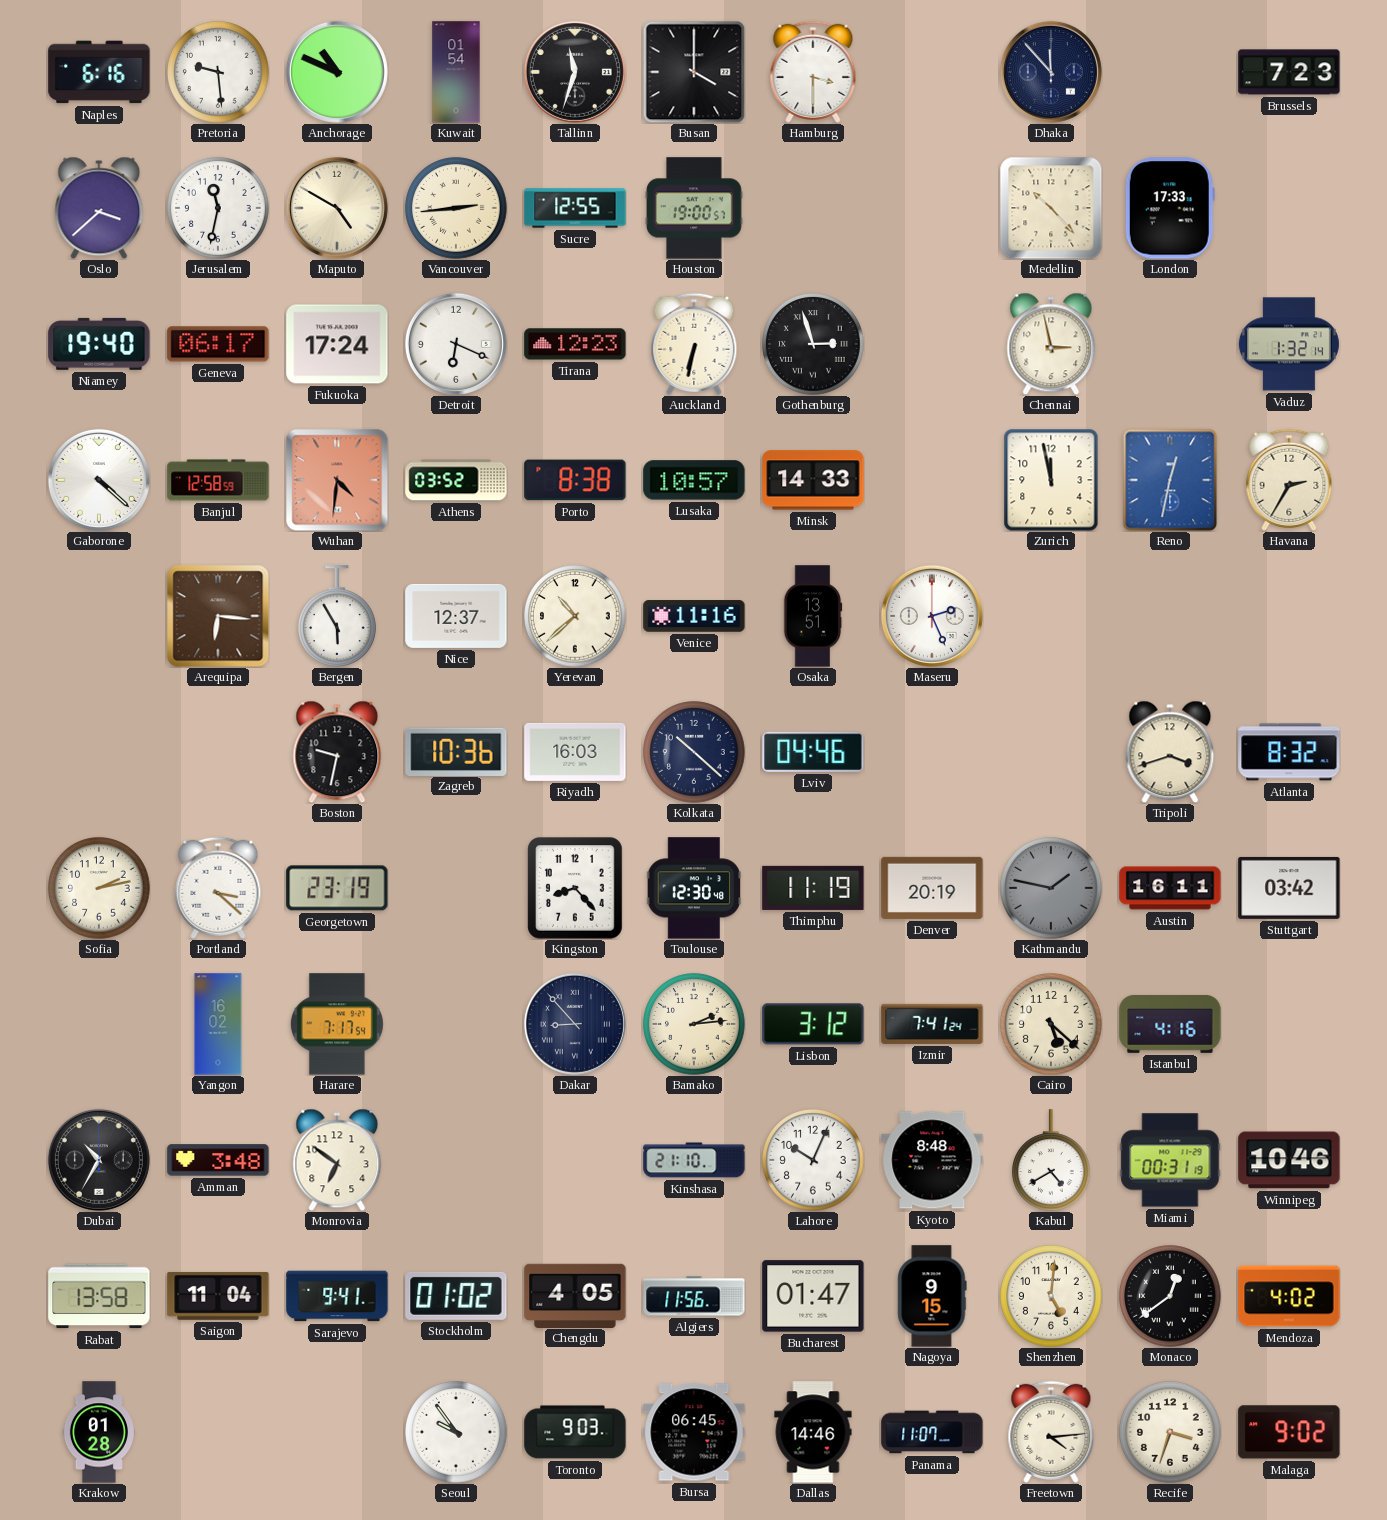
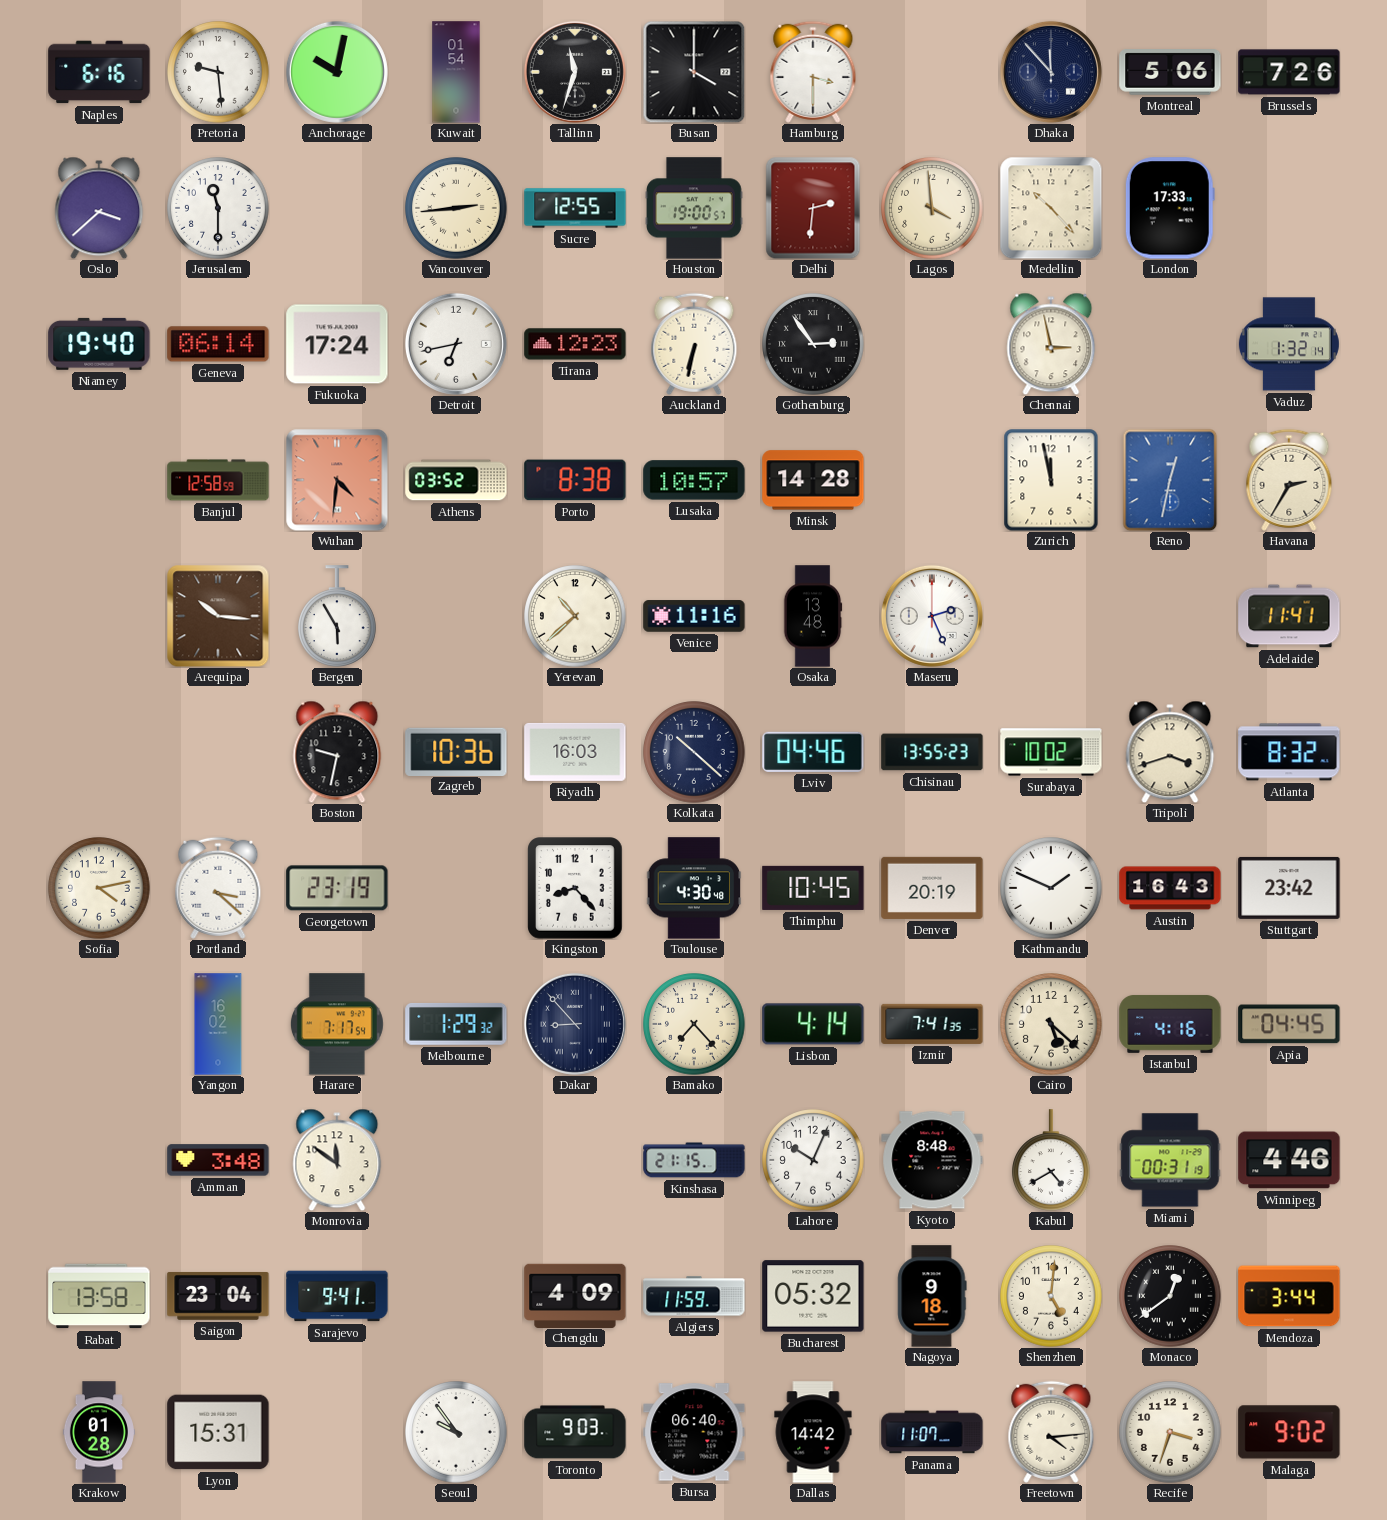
Anchorage: 10:49 -> 10:02
Montreal: none -> 5:06
Brussels: 7:23 -> 7:26
Jerusalem: 11:32 -> 11:30
Maputo: 4:50 -> none
Delhi: none -> 2:31
Lagos: none -> 3:59
Geneva: 06:17 -> 06:14
Detroit: 6:19 -> 6:43
Gothenburg: 2:57 -> 2:54
Gaborone: 4:22 -> none
Minsk: 14:33 -> 14:28
Arequipa: 6:16 -> 10:16
Nice: 12:37 -> none
Osaka: 13:51 -> 13:48
Adelaide: none -> 11:41
Chisinau: none -> 13:55
Surabaya: none -> 10:02
Sofia: 2:13 -> 4:13
Toulouse: 12:30 -> 4:30
Thimphu: 11:19 -> 10:45
Kathmandu: 1:47 -> 1:49
Kathmandu dial: grey -> white
Austin: 16:11 -> 16:43
Stuttgart: 03:42 -> 23:42
Melbourne: none -> 1:29
Bamako: 2:14 -> 7:23
Lisbon: 3:12 -> 4:14
Izmir: 7:41:24 -> 7:41:35
Apia: none -> 04:45
Dubai: 10:35 -> none
Monrovia: 6:51 -> 11:51
Kinshasa: 21:10 -> 21:15
Winnipeg: 10:46 -> 4:46
Saigon: 11:04 -> 23:04
Stockholm: 01:02 -> none
Chengdu: 4:05 -> 4:09
Algiers: 11:56 -> 11:59
Bucharest: 01:47 -> 05:32
Nagoya: 9:15 -> 9:18
Mendoza: 4:02 -> 3:44
Lyon: none -> 15:31
Bursa: 06:45 -> 06:40
Dallas: 14:46 -> 14:42
